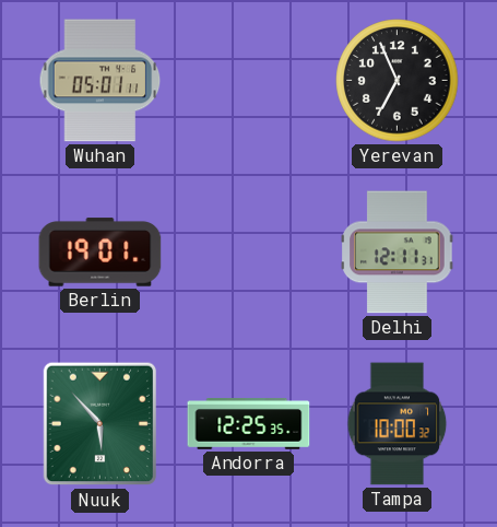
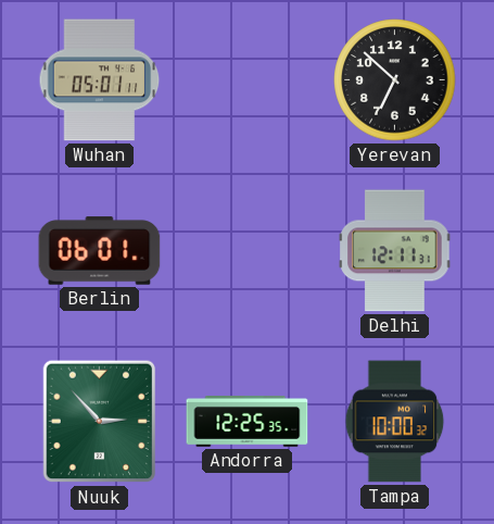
Yerevan: 6:56 -> 6:52
Berlin: 19:01 -> 06:01
Nuuk: 5:53 -> 2:53
